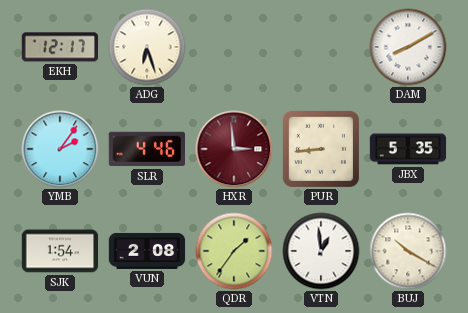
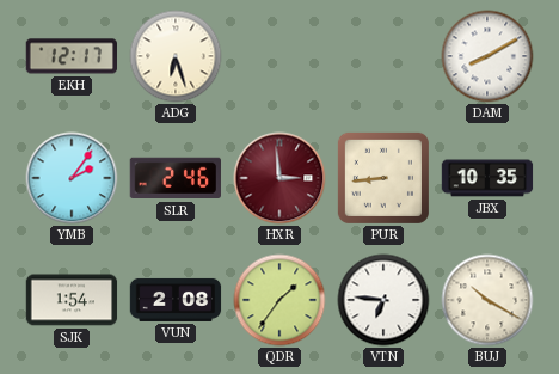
SLR: 4:46 -> 2:46
JBX: 5:35 -> 10:35
VTN: 12:59 -> 6:46
